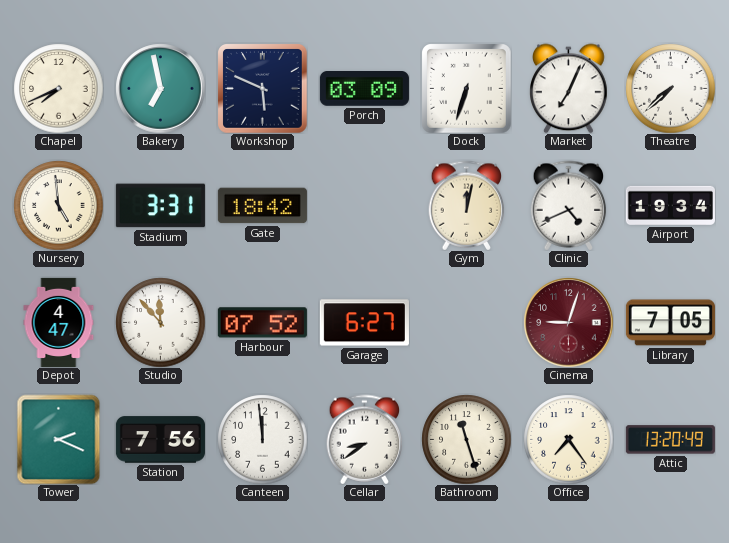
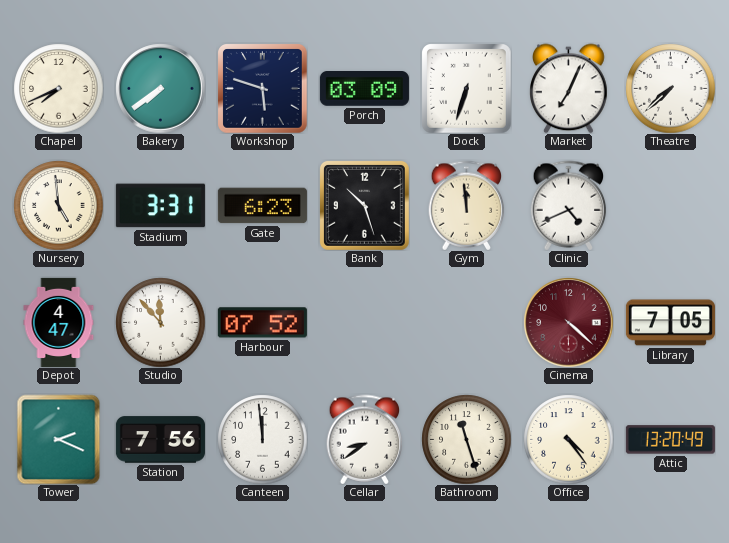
Bakery: 6:58 -> 7:39
Workshop: 5:49 -> 5:48
Gate: 18:42 -> 6:23
Bank: none -> 10:27
Gym: 12:02 -> 11:59
Airport: 19:34 -> none
Garage: 6:27 -> none
Cinema: 9:03 -> 4:22
Office: 7:24 -> 4:24
